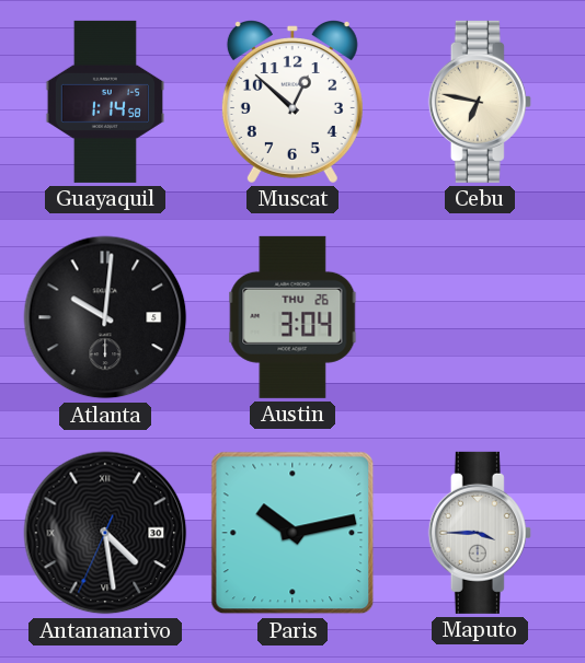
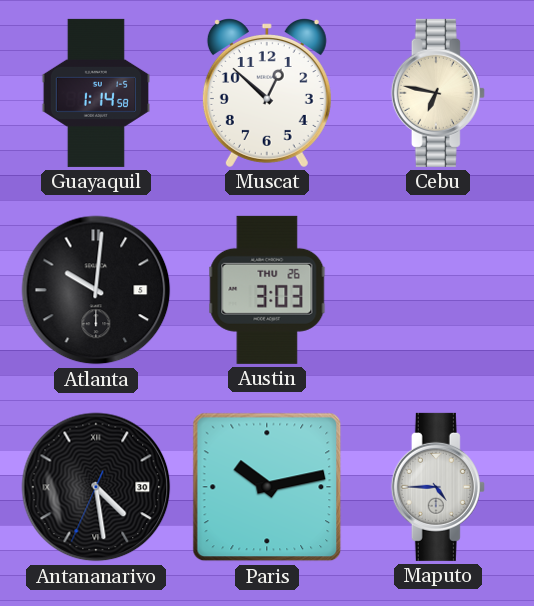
Austin: 3:04 -> 3:03
Maputo: 3:45 -> 4:45
